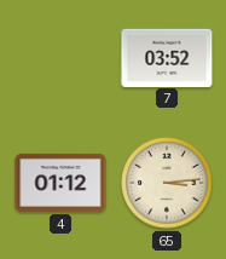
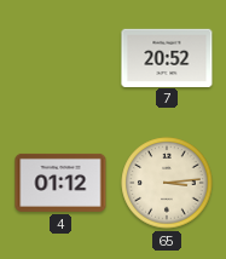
7: 03:52 -> 20:52
